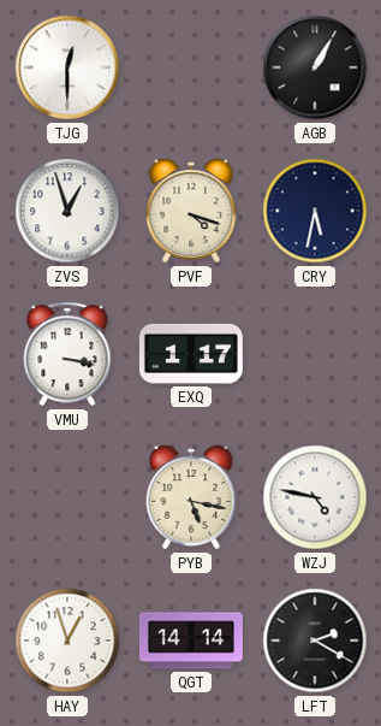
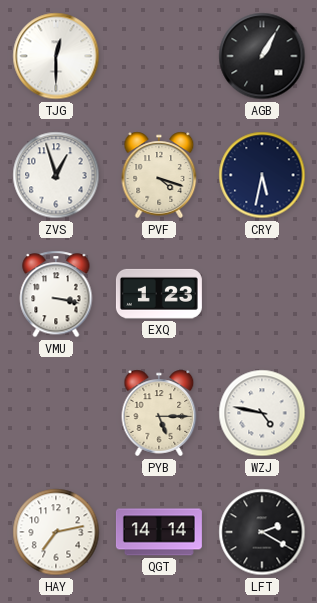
EXQ: 1:17 -> 1:23
PYB: 5:17 -> 5:15
HAY: 12:57 -> 7:13
